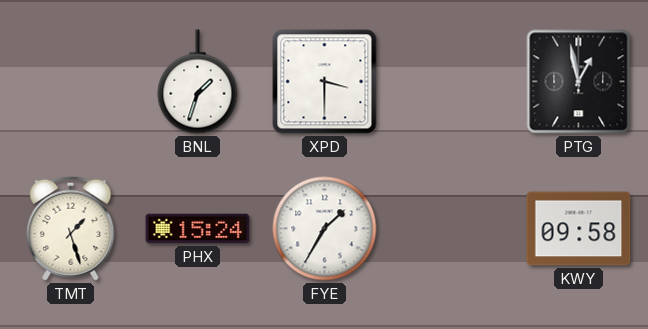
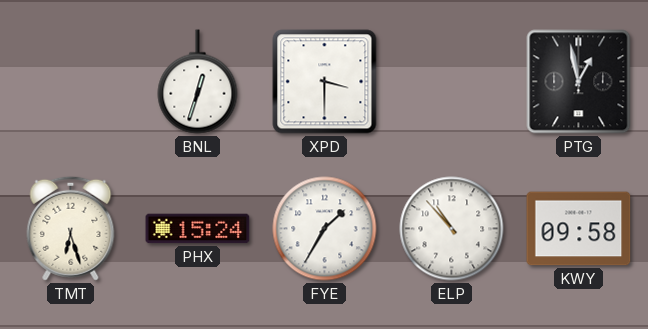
BNL: 1:33 -> 12:33
TMT: 1:27 -> 6:27
ELP: none -> 10:53
